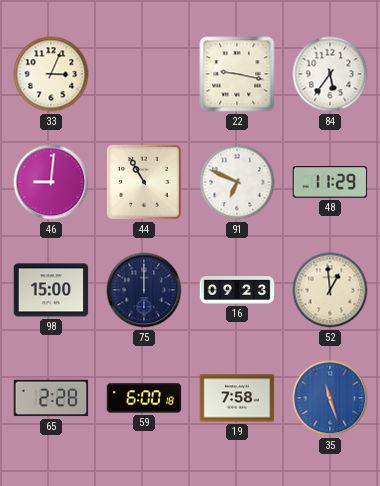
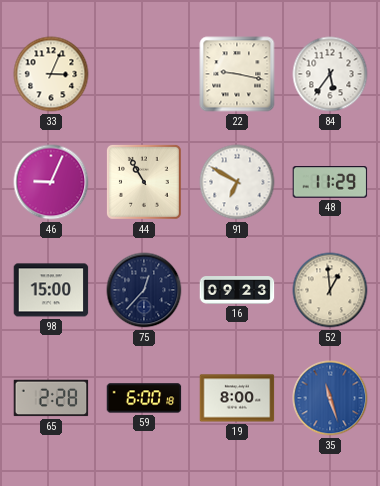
46: 9:01 -> 9:04
91: 6:49 -> 6:50
75: 12:00 -> 12:37
19: 7:58 -> 8:00
